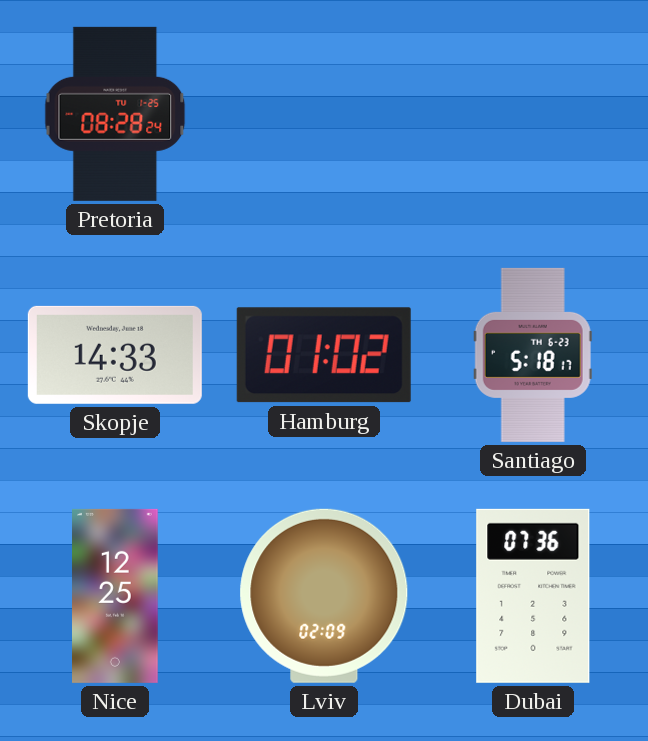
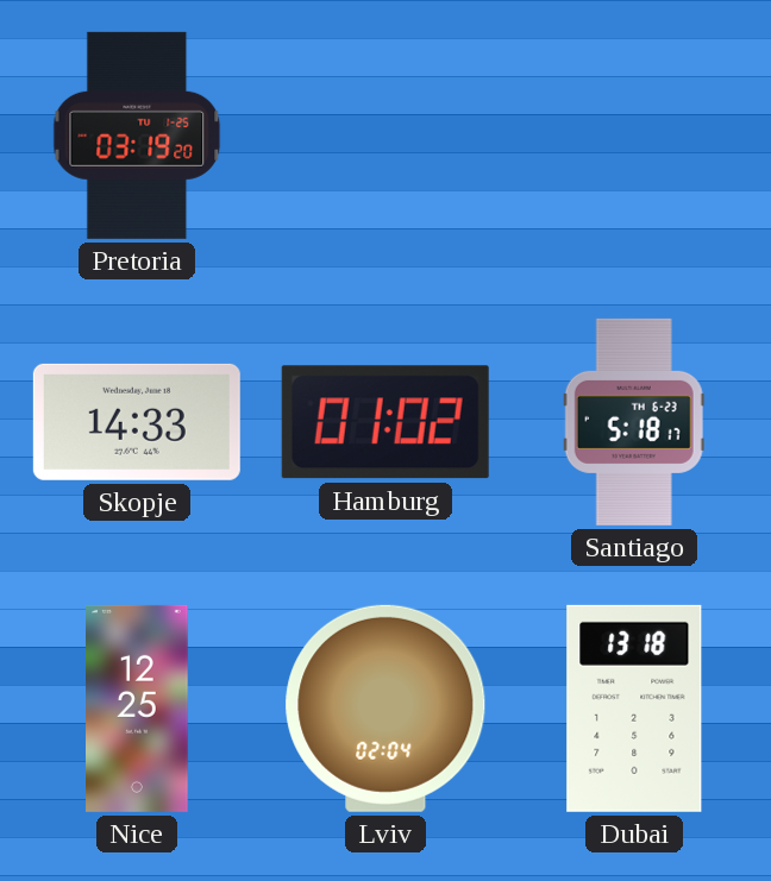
Pretoria: 08:28 -> 03:19
Lviv: 02:09 -> 02:04
Dubai: 07:36 -> 13:18
